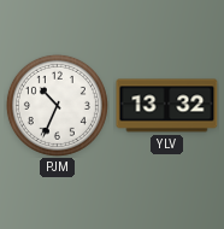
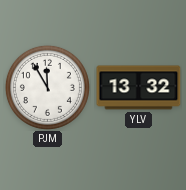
PJM: 10:34 -> 11:55
